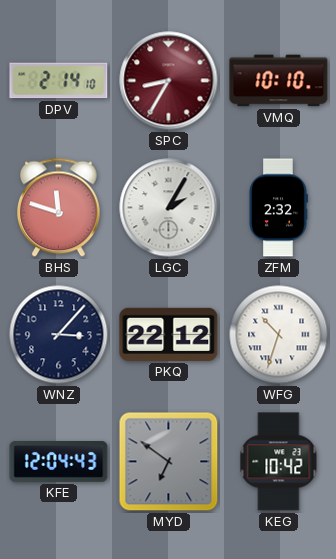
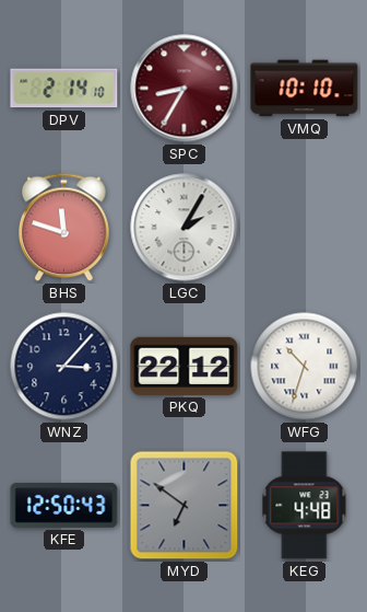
ZFM: 2:32 -> none
KFE: 12:04 -> 12:50
KEG: 10:42 -> 4:48
